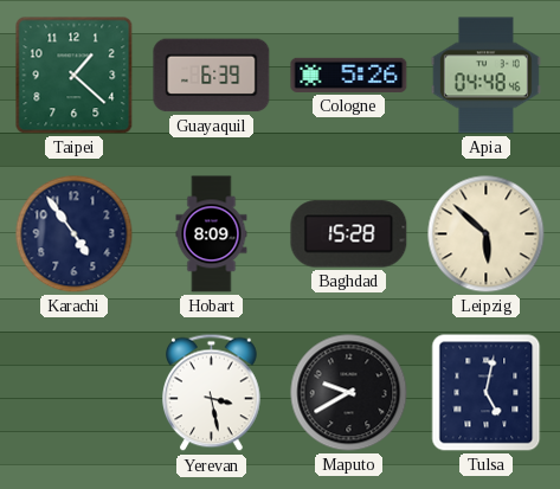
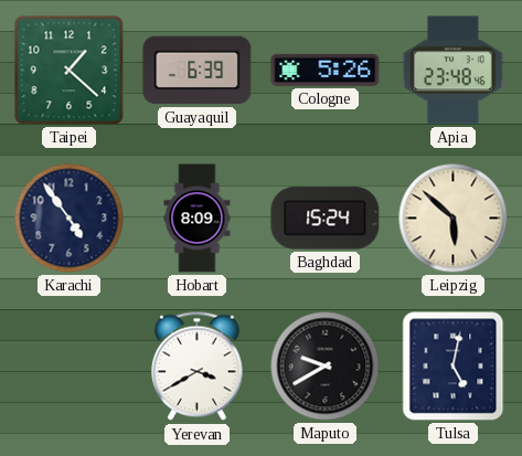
Apia: 04:48 -> 23:48
Baghdad: 15:28 -> 15:24
Yerevan: 3:28 -> 3:40
